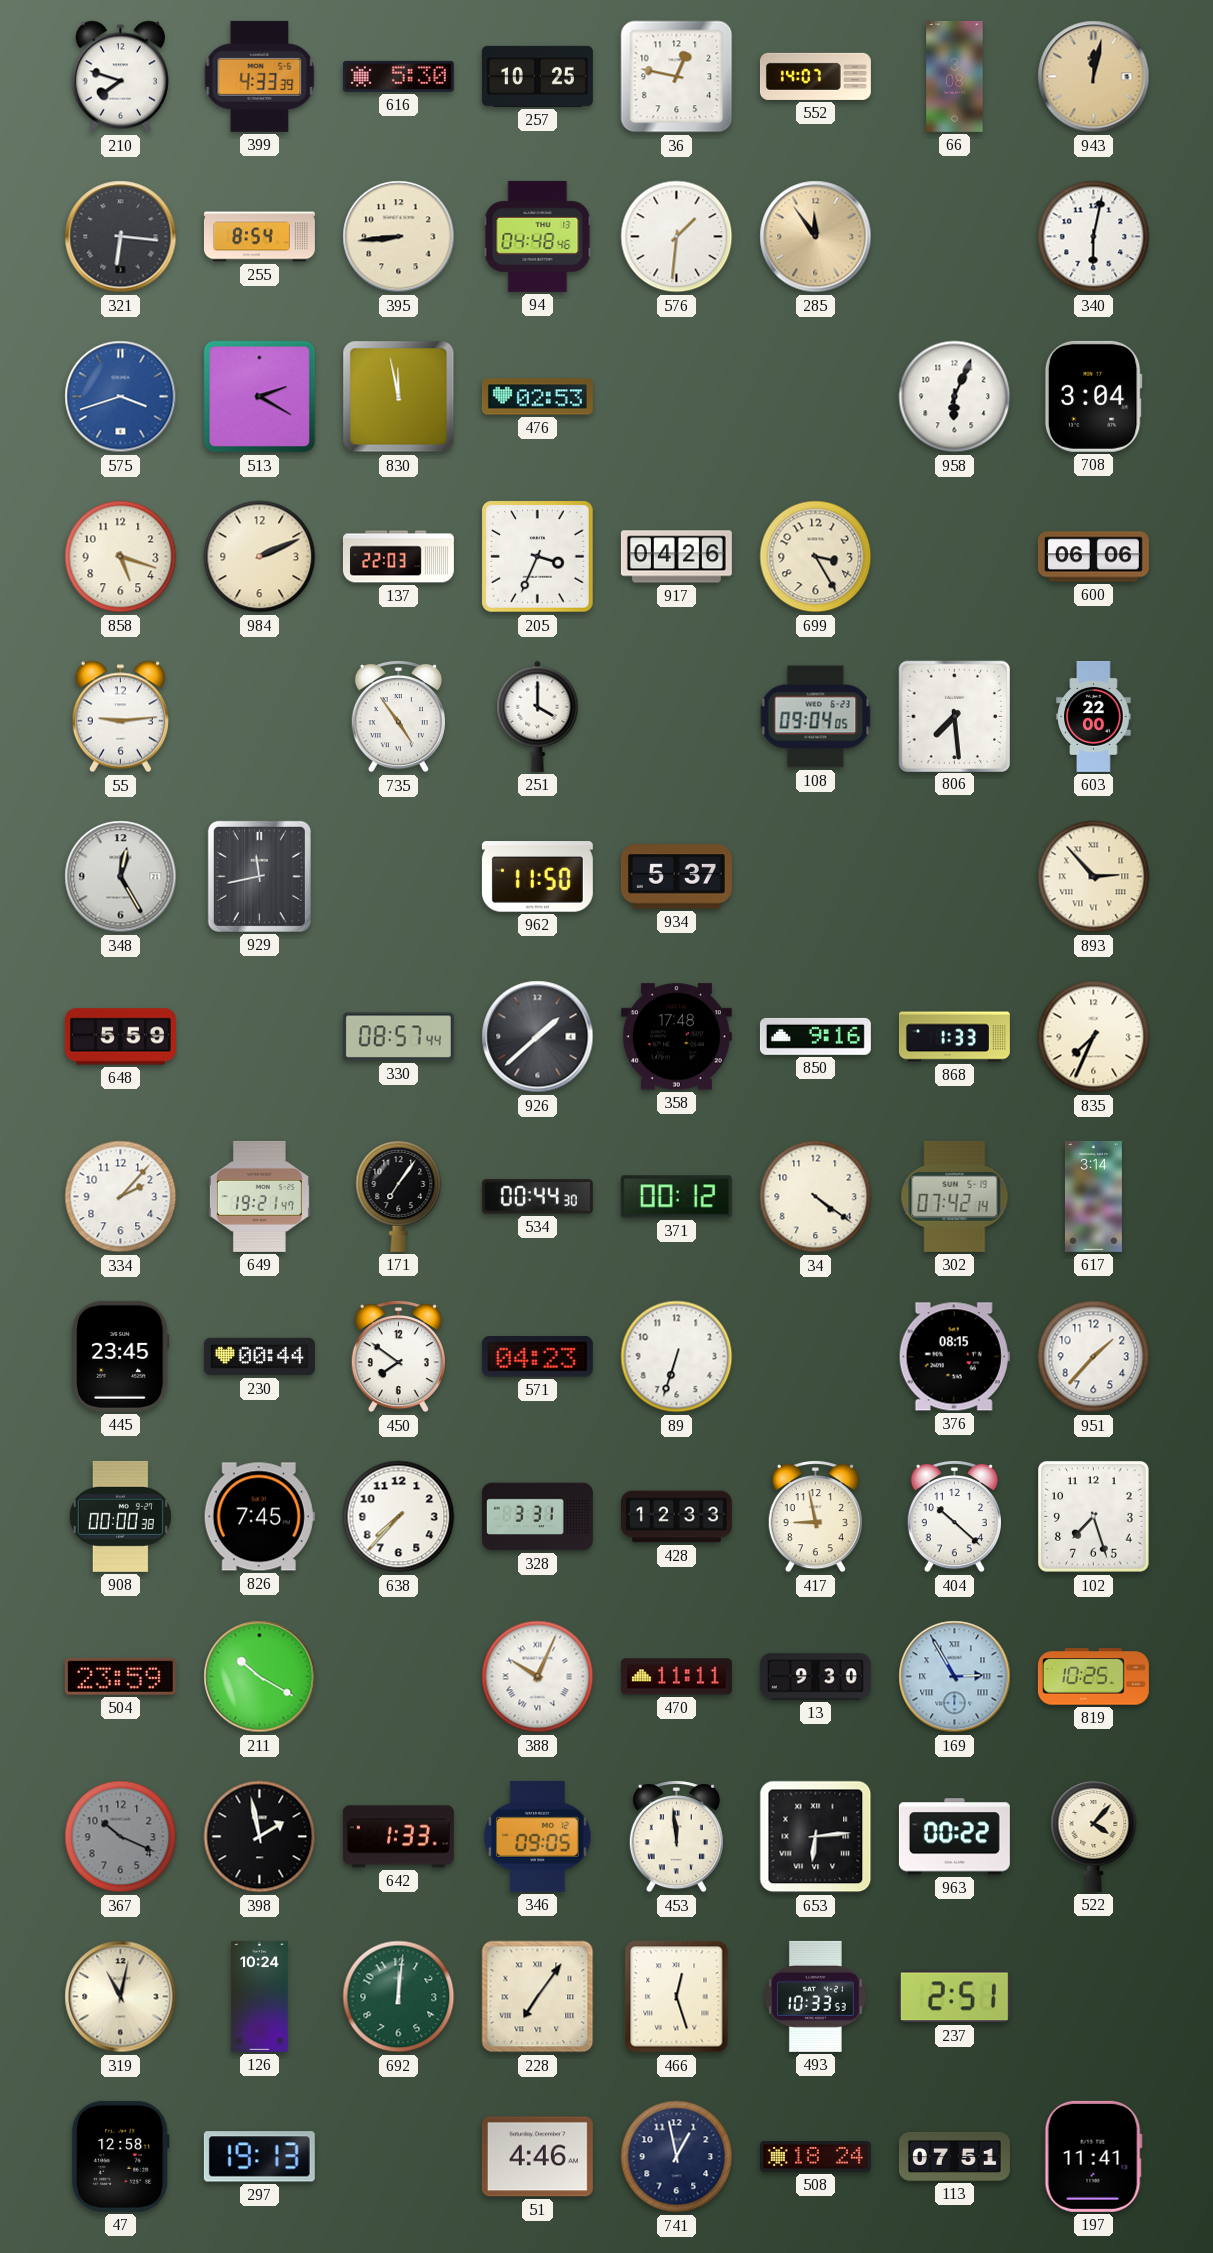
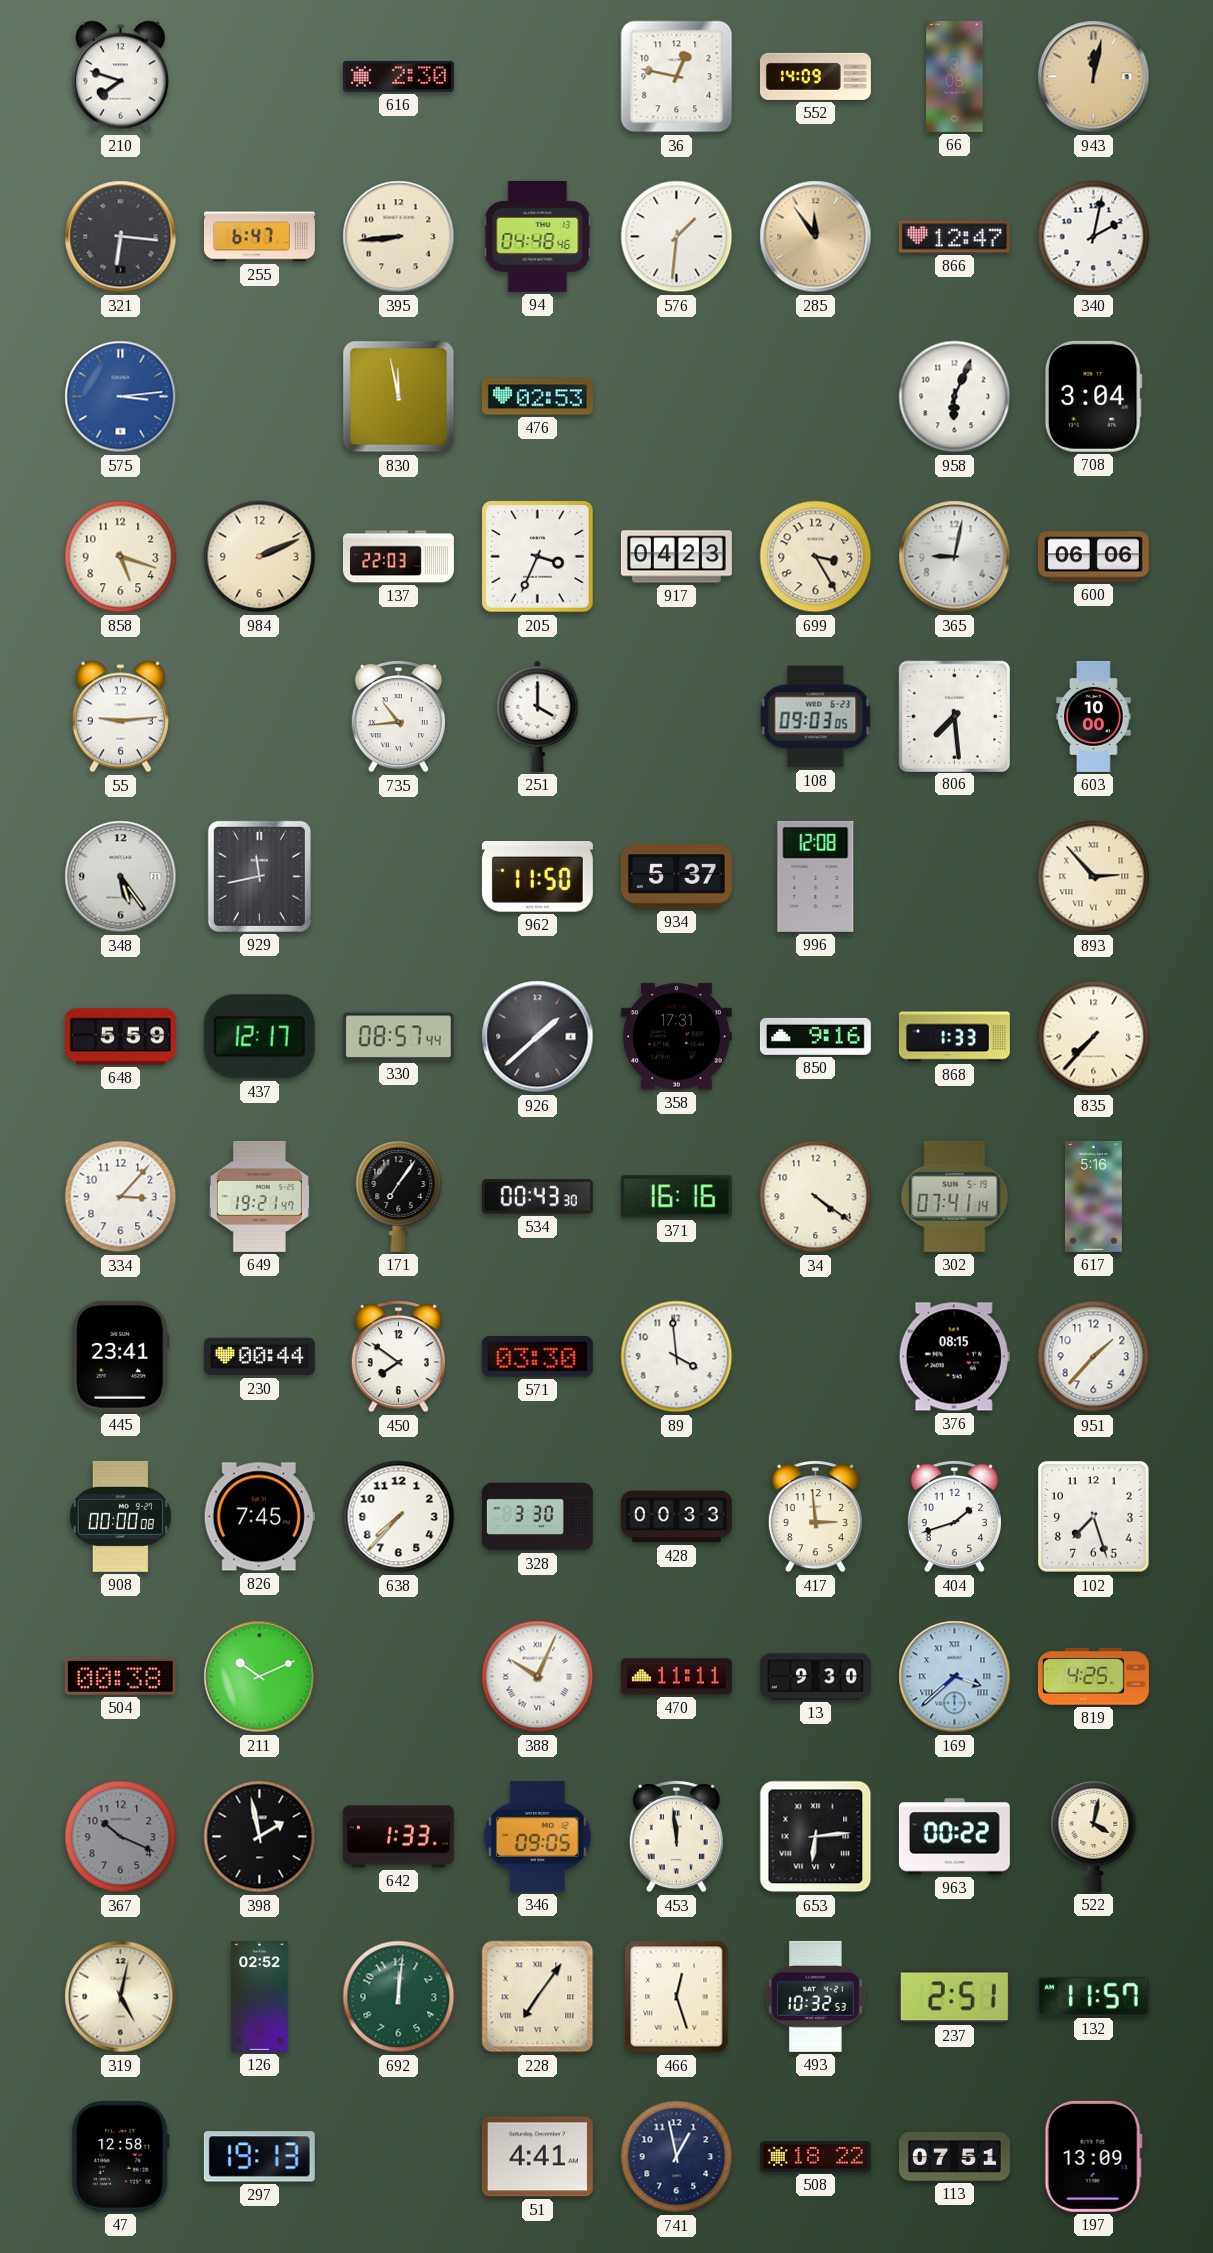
399: 4:33 -> none
616: 5:30 -> 2:30
257: 10:25 -> none
552: 14:07 -> 14:09
255: 8:54 -> 6:47
866: none -> 12:47
340: 6:02 -> 2:02
575: 3:42 -> 3:14
513: 2:20 -> none
917: 04:26 -> 04:23
365: none -> 9:02
735: 4:54 -> 10:44
108: 09:04 -> 09:03
603: 22:00 -> 10:00
348: 12:25 -> 5:24
996: none -> 12:08
437: none -> 12:17
358: 17:48 -> 17:31
835: 7:34 -> 7:37
334: 2:07 -> 3:07
534: 00:44 -> 00:43
371: 00:12 -> 16:16
302: 07:42 -> 07:41
617: 3:14 -> 5:16
445: 23:45 -> 23:41
571: 04:23 -> 03:30
89: 6:33 -> 3:59
908: 00:00:38 -> 00:00:08
328: 3:31 -> 3:30
428: 12:33 -> 00:33
417: 8:58 -> 2:59
404: 10:22 -> 1:42
504: 23:59 -> 00:38
211: 10:20 -> 10:11
169: 2:55 -> 3:38
819: 10:25 -> 4:25
522: 4:07 -> 4:02
319: 11:02 -> 5:02
126: 10:24 -> 02:52
493: 10:33 -> 10:32
132: none -> 11:57
51: 4:46 -> 4:41
508: 18:24 -> 18:22
197: 11:41 -> 13:09
